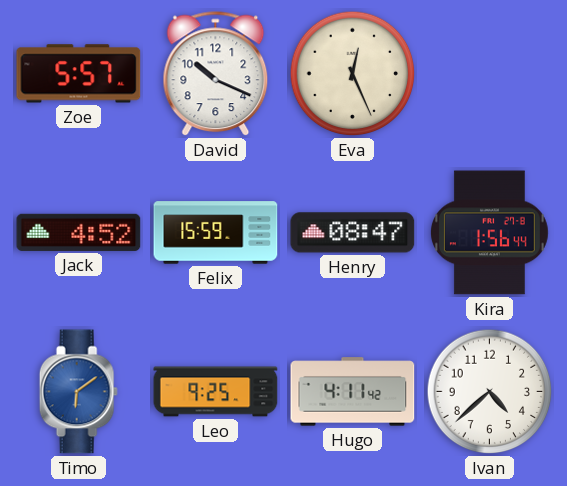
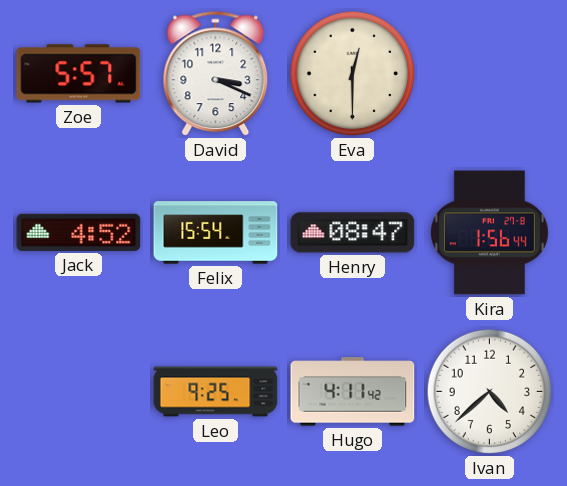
David: 10:19 -> 3:19
Eva: 12:26 -> 12:30
Felix: 15:59 -> 15:54
Timo: 6:09 -> none
